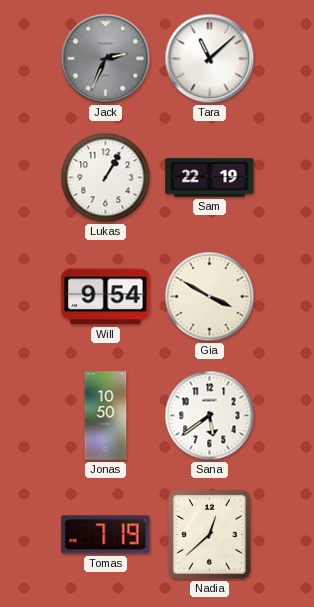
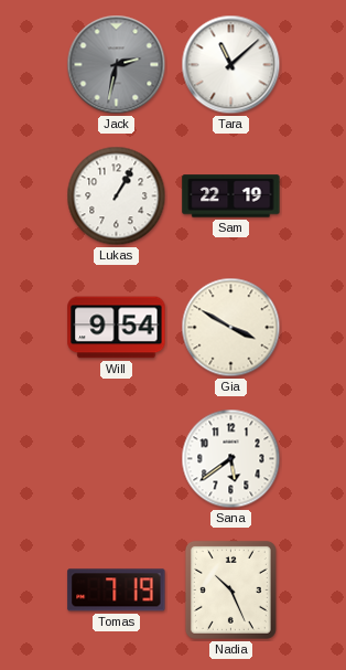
Jack: 2:34 -> 2:32
Jonas: 10:50 -> none
Nadia: 12:38 -> 10:26
